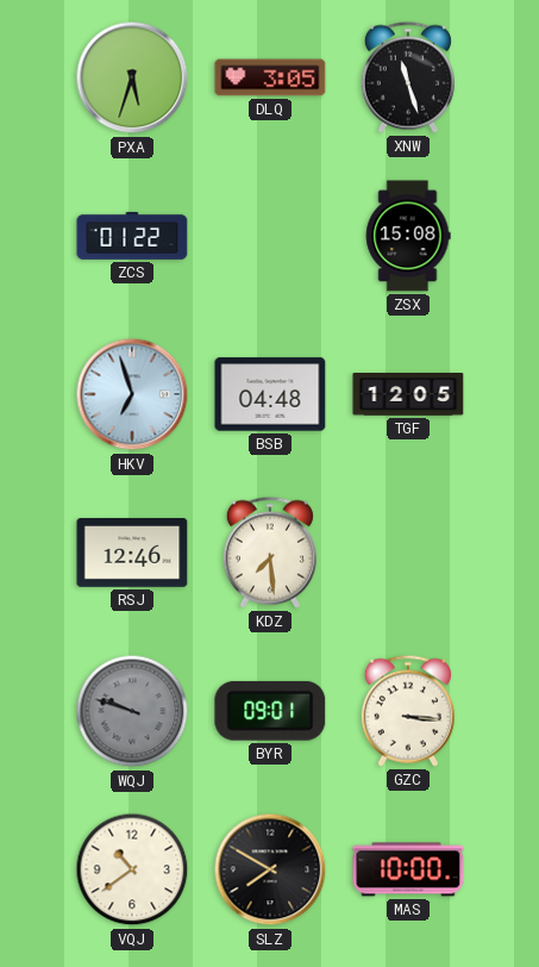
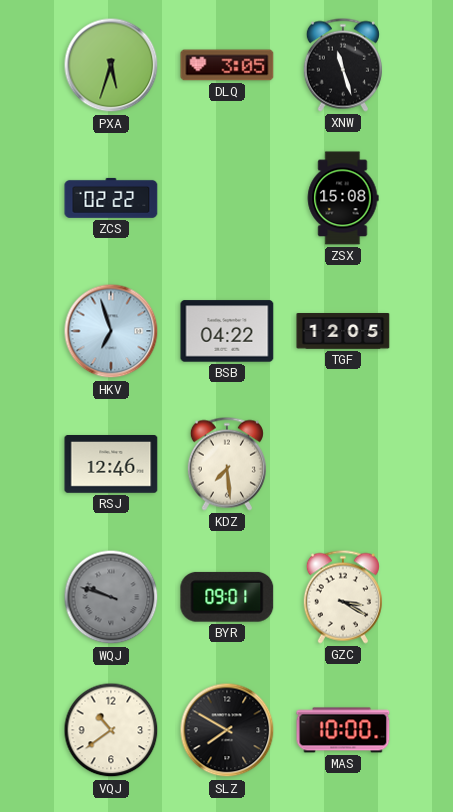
ZCS: 01:22 -> 02:22
BSB: 04:48 -> 04:22
GZC: 3:16 -> 3:20
